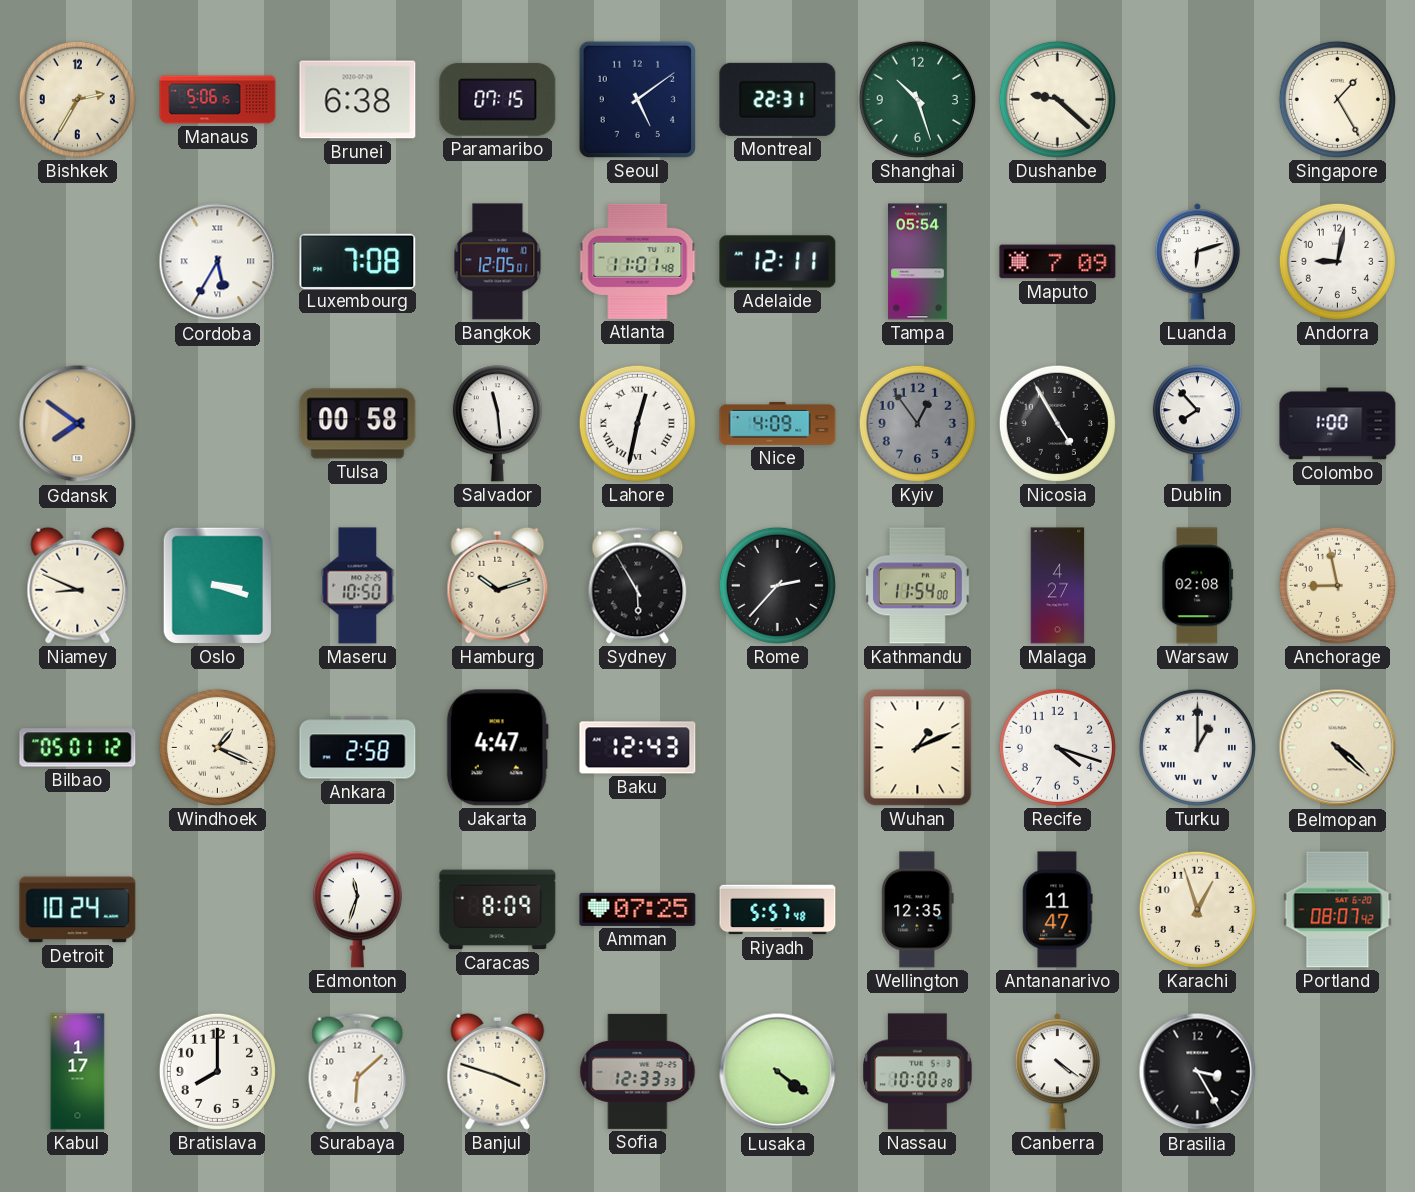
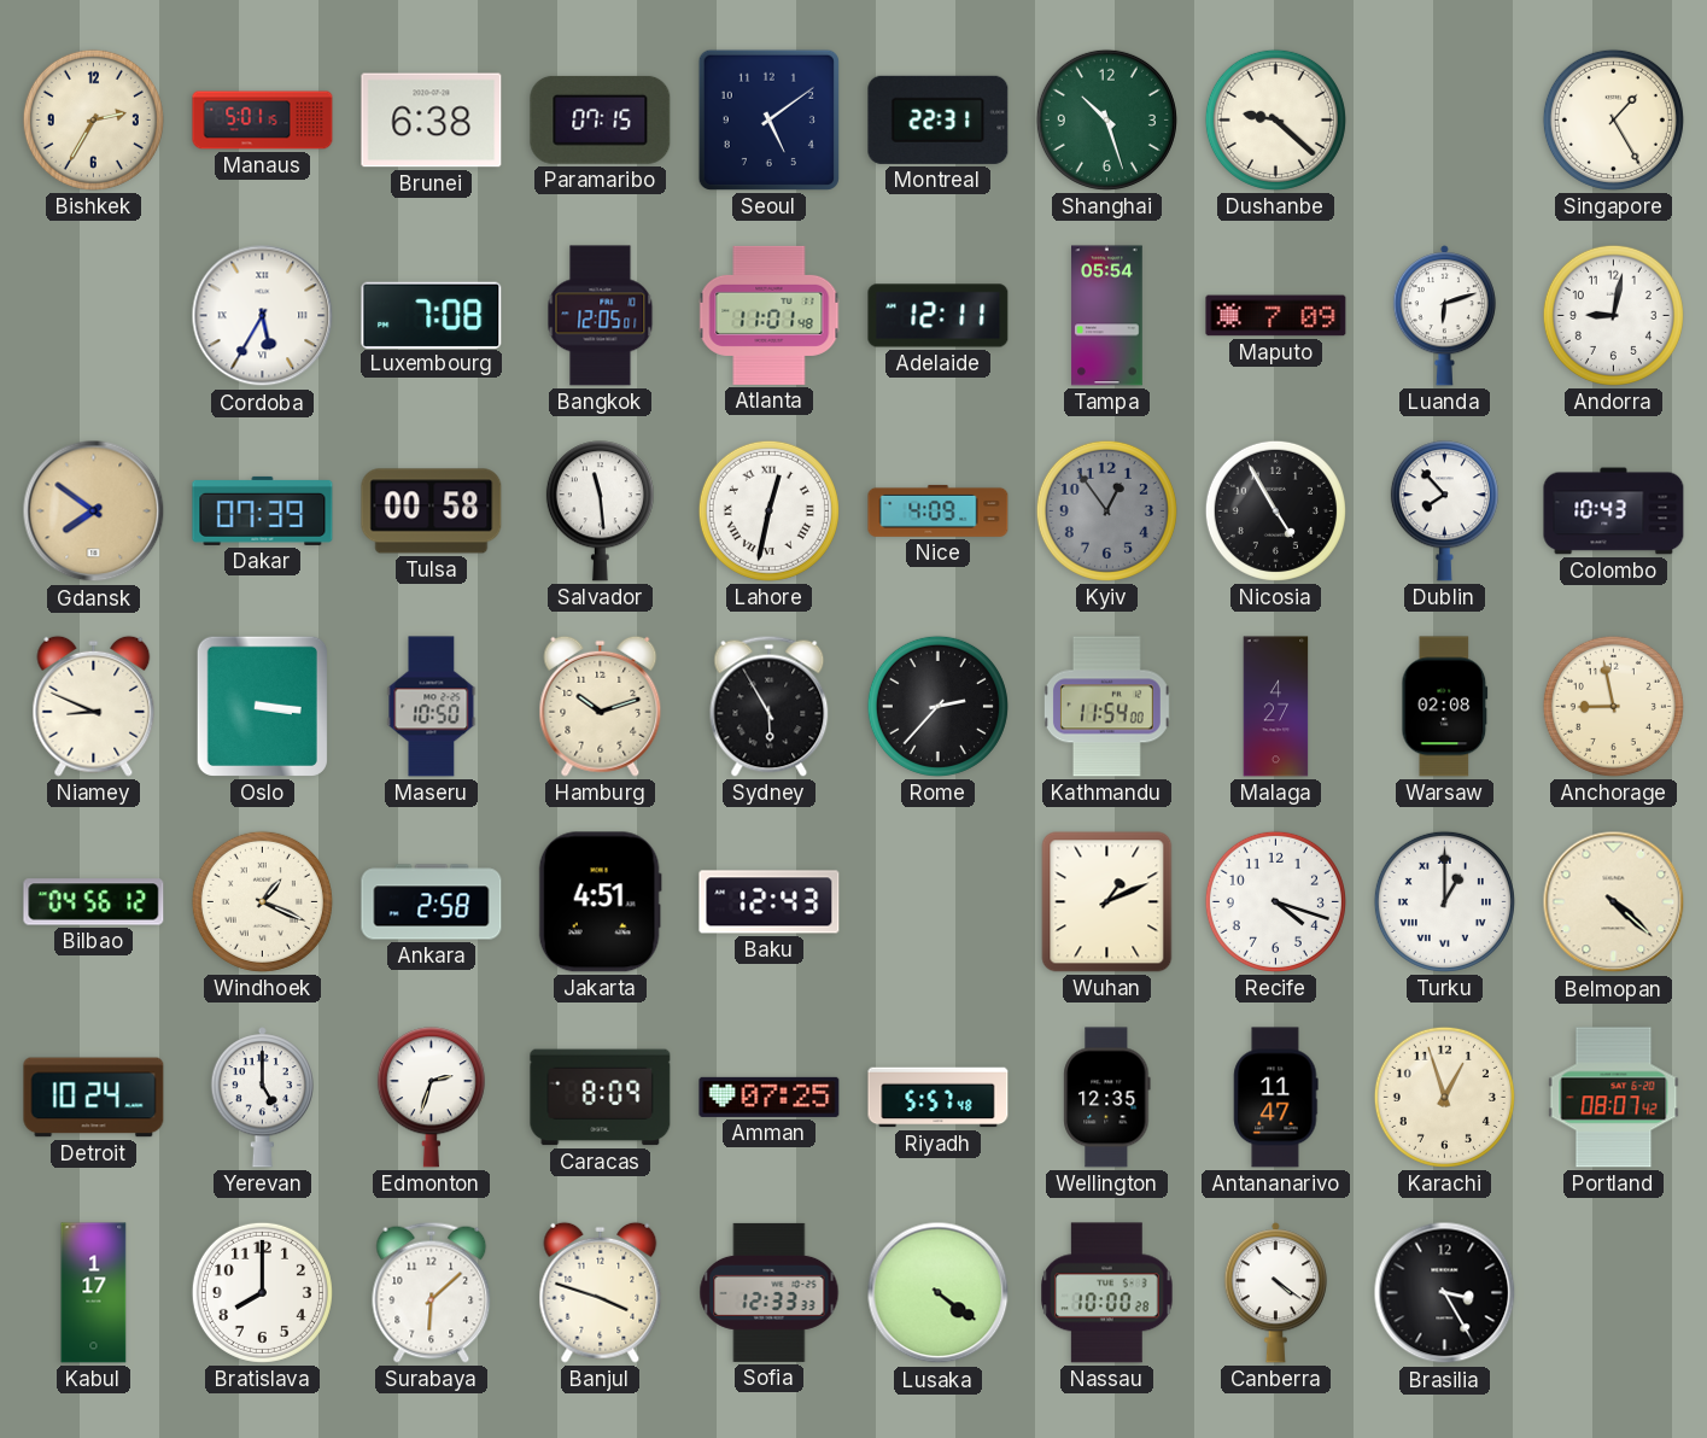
Manaus: 5:06 -> 5:01
Dakar: none -> 07:39
Colombo: 1:00 -> 10:43
Oslo: 3:18 -> 3:16
Bilbao: 05:01 -> 04:56
Jakarta: 4:47 -> 4:51
Yerevan: none -> 5:00
Edmonton: 11:33 -> 2:33
